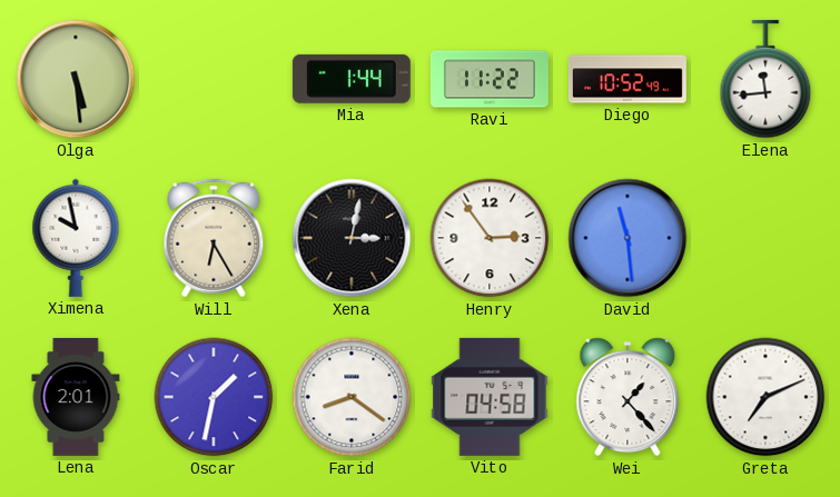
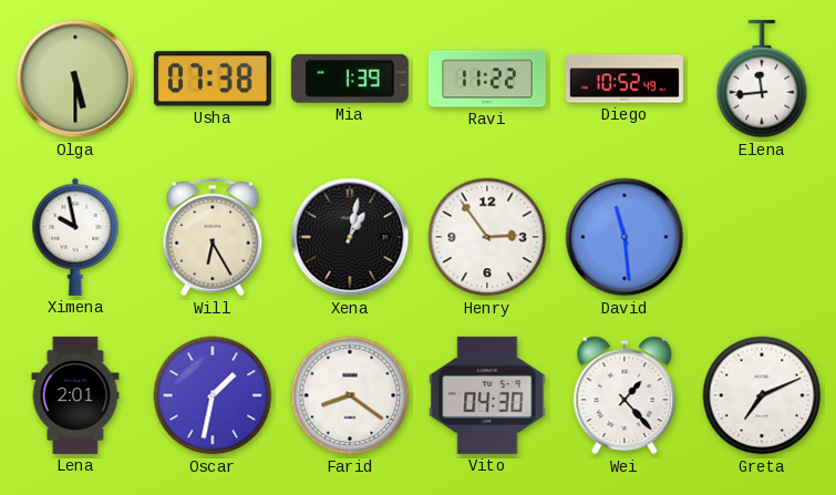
Olga: 5:29 -> 5:30
Usha: none -> 07:38
Mia: 1:44 -> 1:39
Xena: 3:02 -> 1:02
Vito: 04:58 -> 04:30
